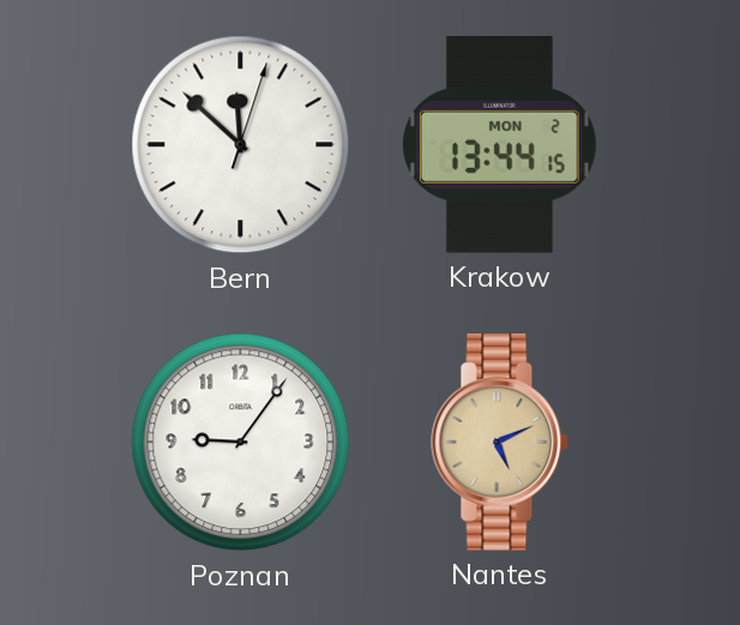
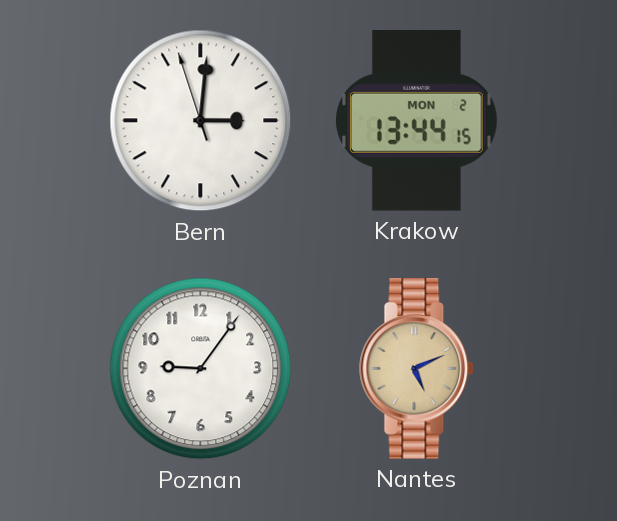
Bern: 11:52 -> 3:00
